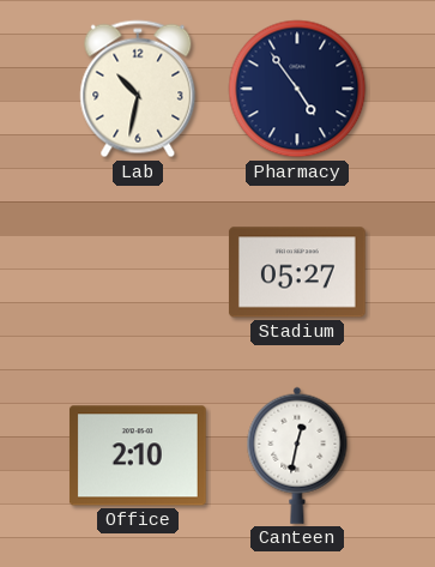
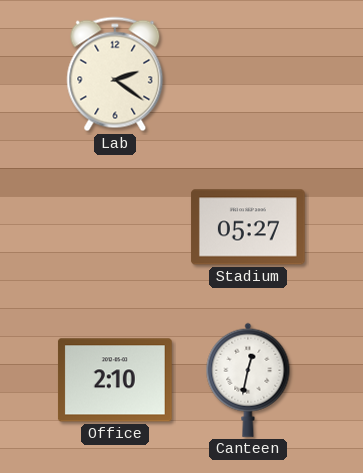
Lab: 10:32 -> 2:21
Pharmacy: 4:54 -> none
